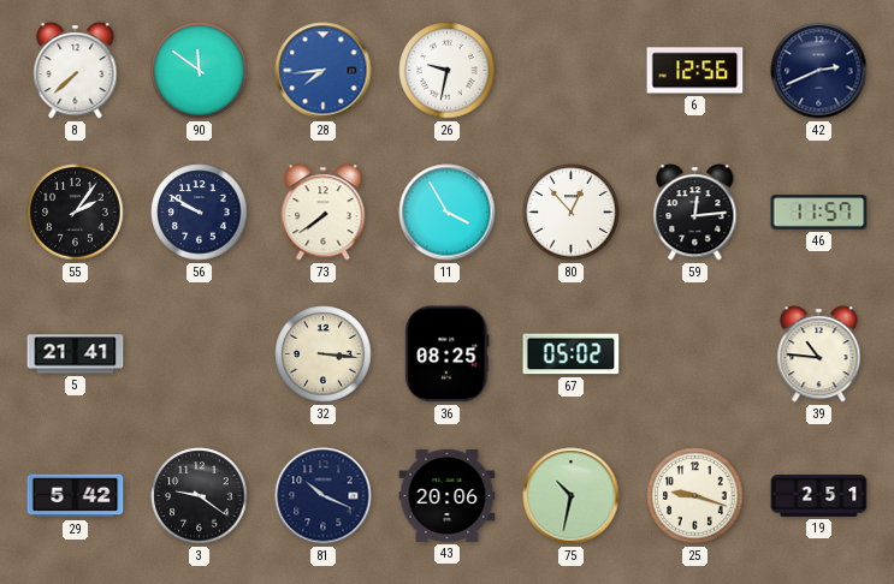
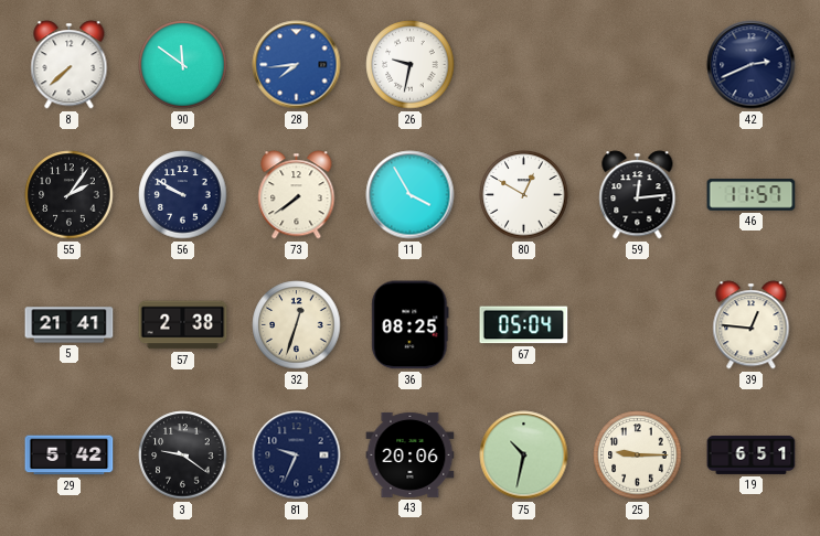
6: 12:56 -> none
80: 12:53 -> 12:50
57: none -> 2:38
32: 3:16 -> 12:33
67: 05:02 -> 05:04
39: 10:46 -> 12:46
81: 10:19 -> 9:34
25: 9:18 -> 9:15
19: 2:51 -> 6:51
